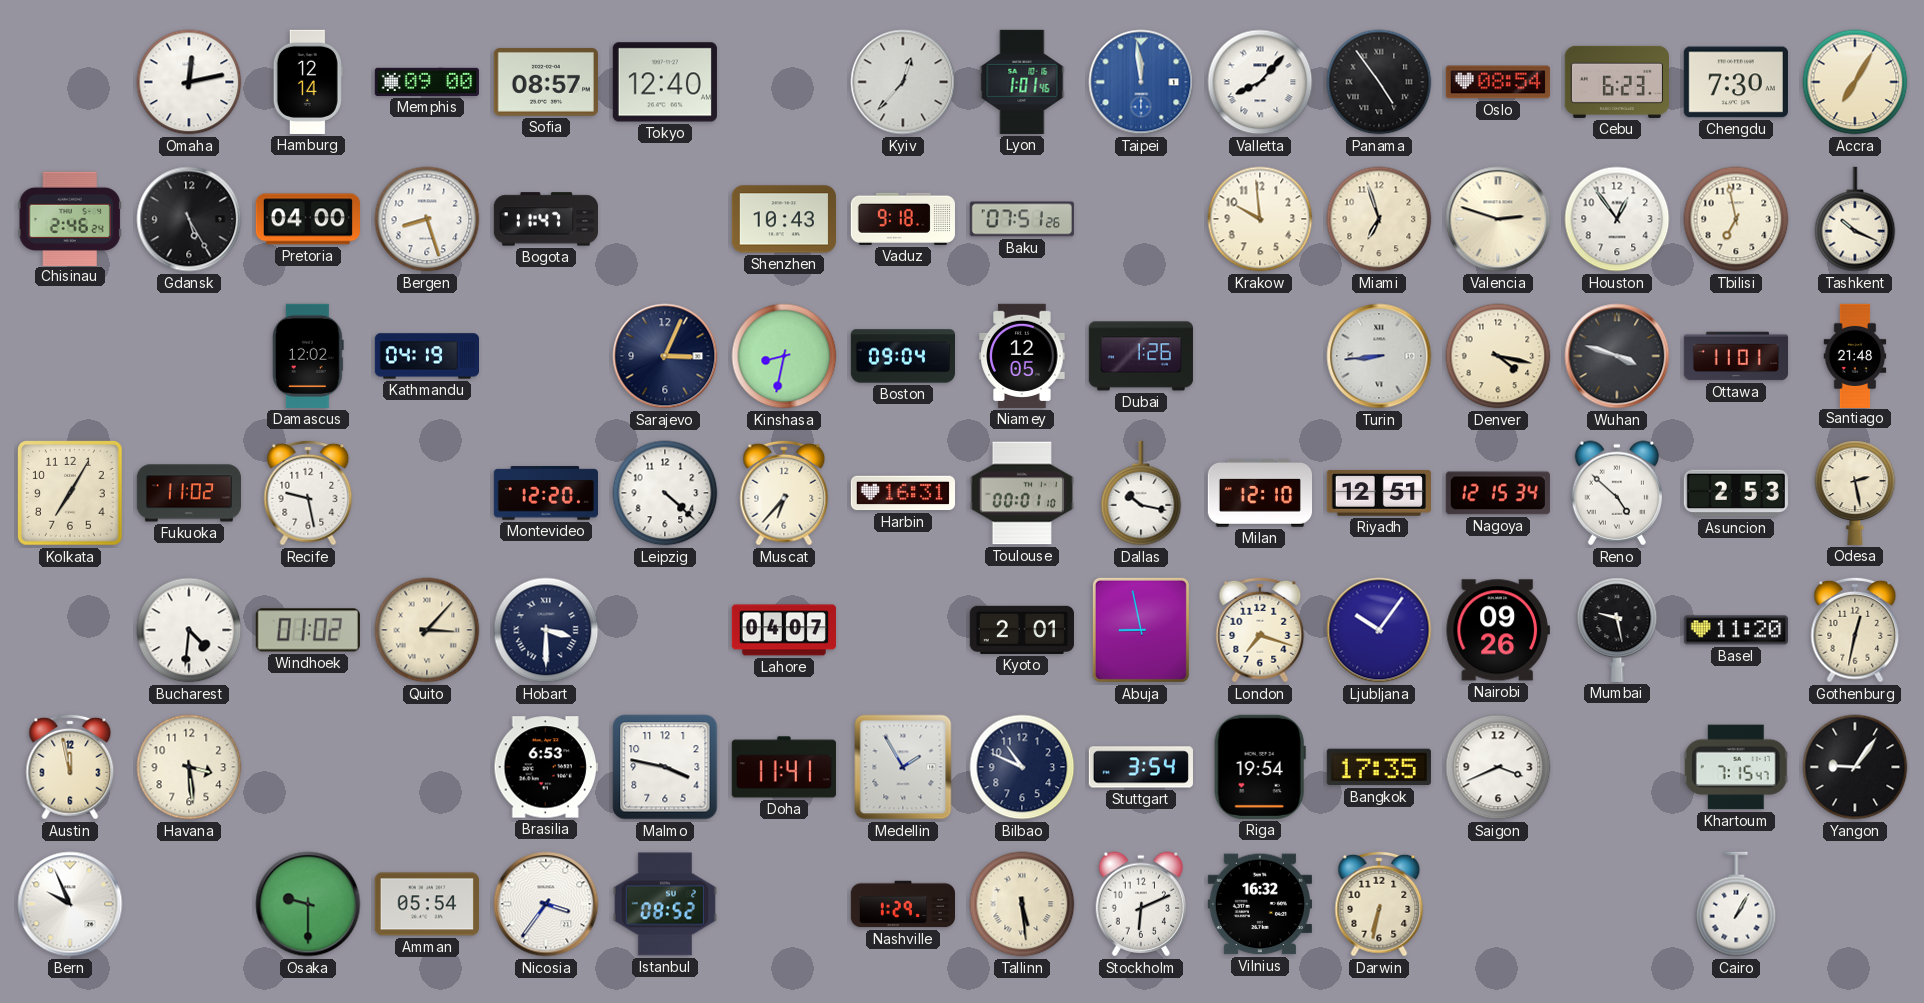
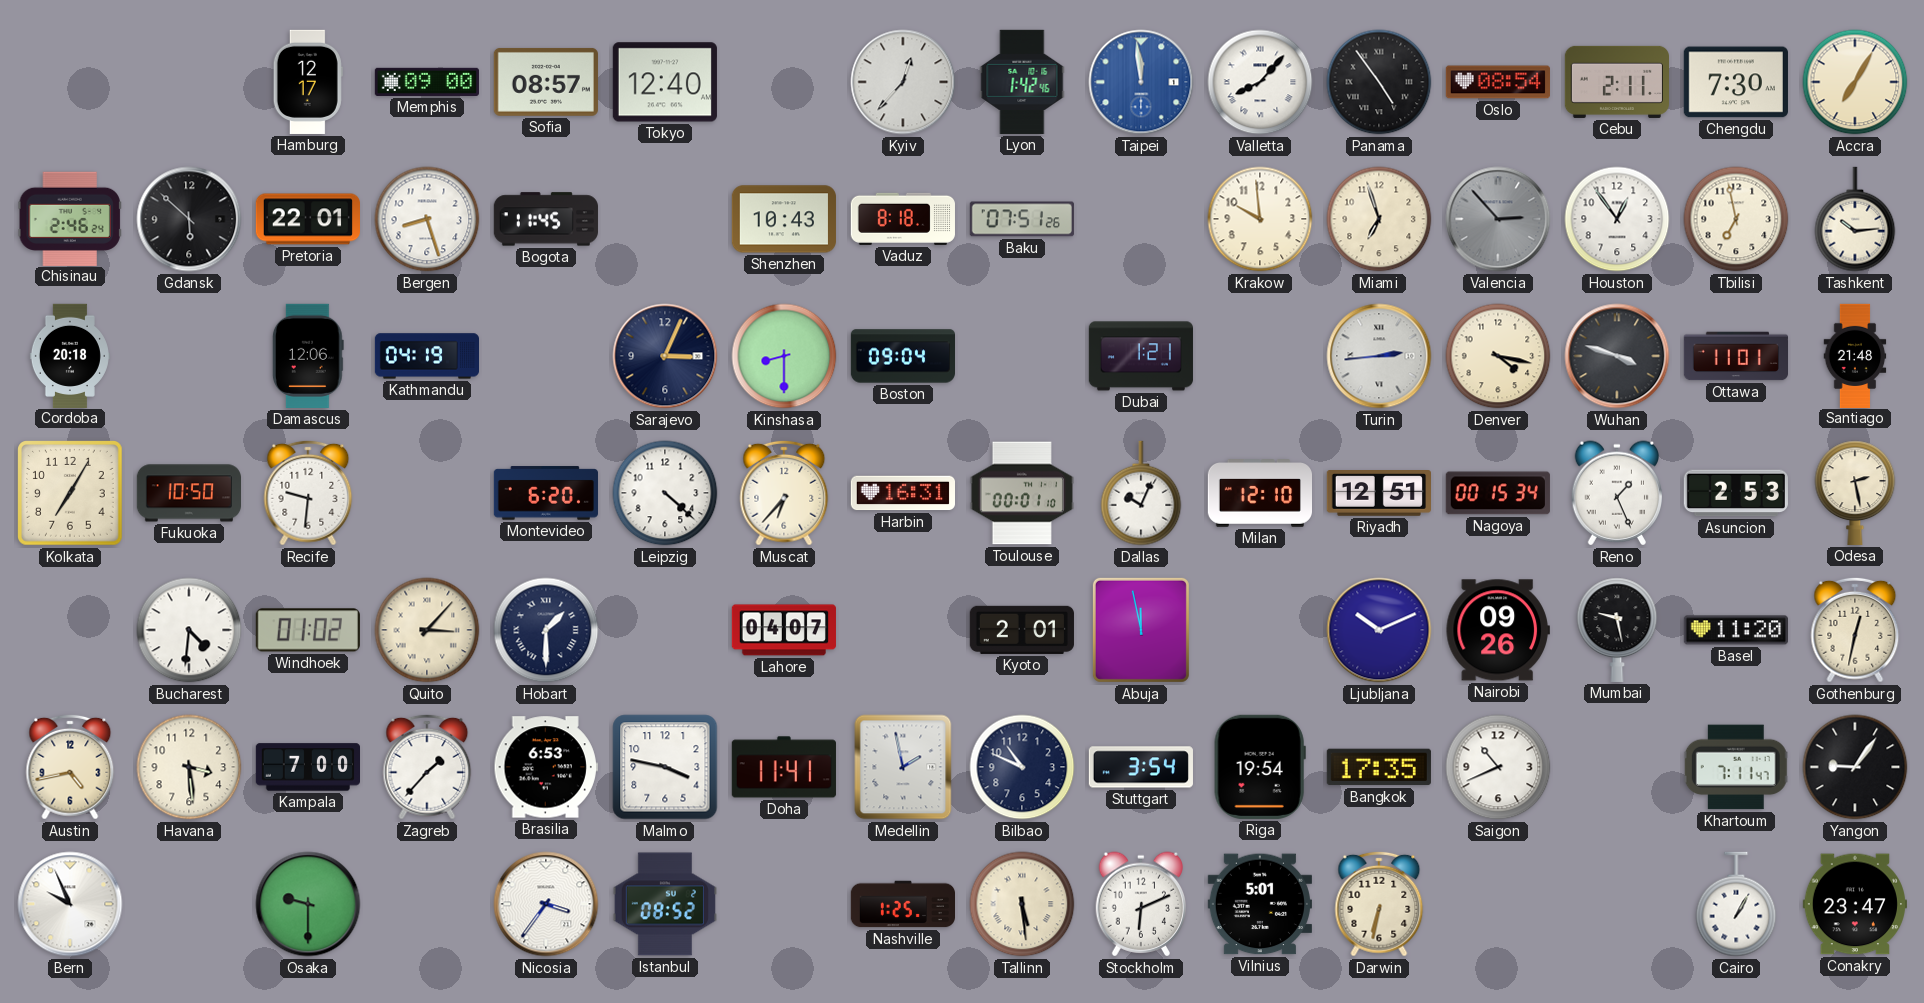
Omaha: 12:13 -> none
Hamburg: 12:14 -> 12:17
Lyon: 1:01 -> 1:42
Cebu: 6:23 -> 2:11
Gdansk: 5:25 -> 5:52
Pretoria: 04:00 -> 22:01
Bogota: 11:47 -> 11:45
Vaduz: 9:18 -> 8:18
Valencia: 2:48 -> 2:53
Valencia dial: cream -> grey
Tashkent: 10:19 -> 10:14
Cordoba: none -> 20:18
Damascus: 12:02 -> 12:06
Kinshasa: 8:32 -> 8:30
Niamey: 12:05 -> none
Dubai: 1:26 -> 1:21
Turin: 8:44 -> 2:44
Fukuoka: 11:02 -> 10:50
Recife: 9:28 -> 9:31
Montevideo: 12:20 -> 6:20
Dallas: 10:17 -> 10:04
Nagoya: 12:15 -> 00:15
Reno: 4:52 -> 1:26
Hobart: 3:30 -> 1:30
Abuja: 8:58 -> 11:58
London: 7:18 -> none
Ljubljana: 10:06 -> 10:11
Austin: 11:58 -> 4:43
Kampala: none -> 7:00
Zagreb: none -> 1:37
Medellin: 1:55 -> 1:58
Saigon: 3:41 -> 10:41
Khartoum: 7:15 -> 7:11
Amman: 05:54 -> none
Nashville: 1:29 -> 1:25
Vilnius: 16:32 -> 5:01
Conakry: none -> 23:47
